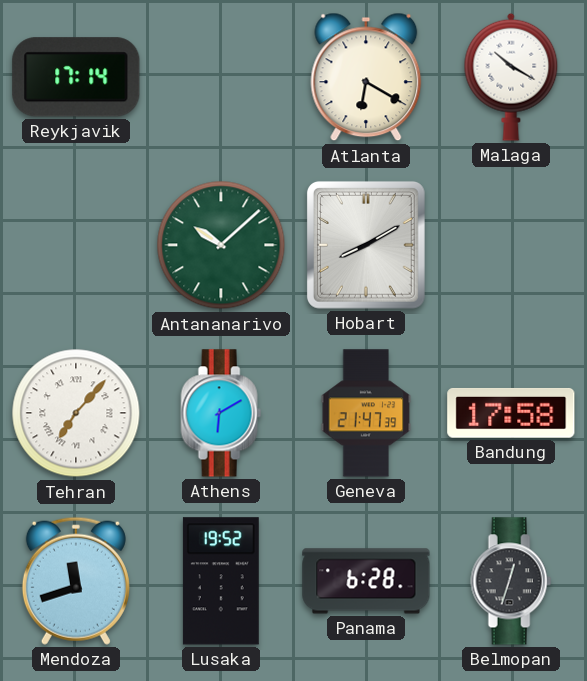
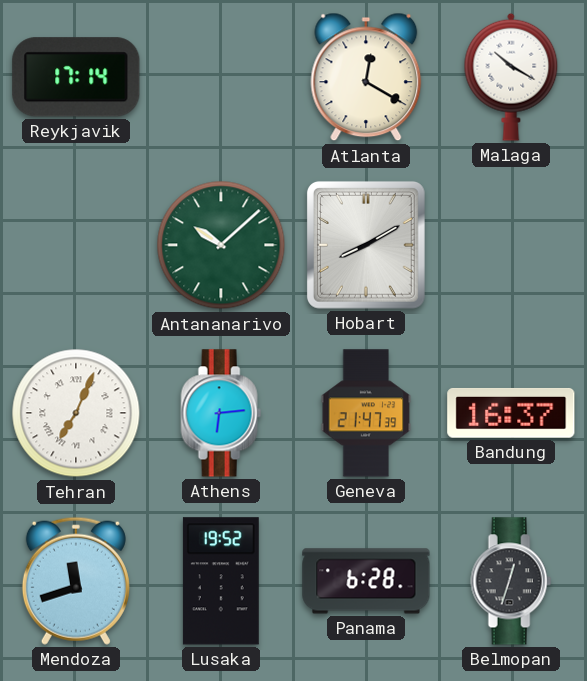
Atlanta: 6:20 -> 12:20
Tehran: 7:07 -> 7:04
Athens: 6:10 -> 6:14
Bandung: 17:58 -> 16:37
